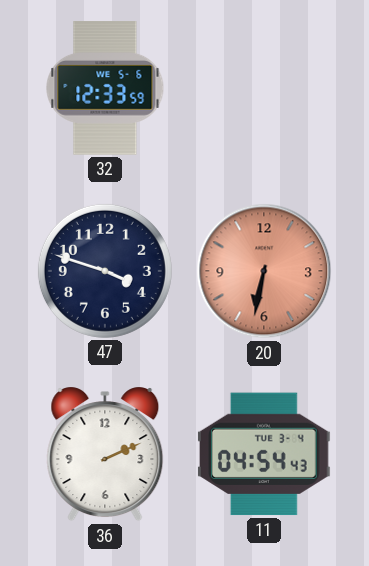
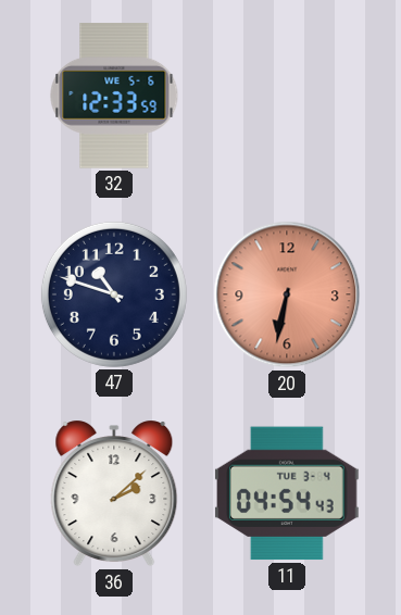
47: 3:48 -> 10:48
36: 2:11 -> 2:08
